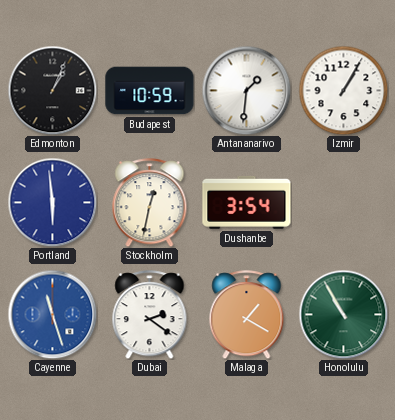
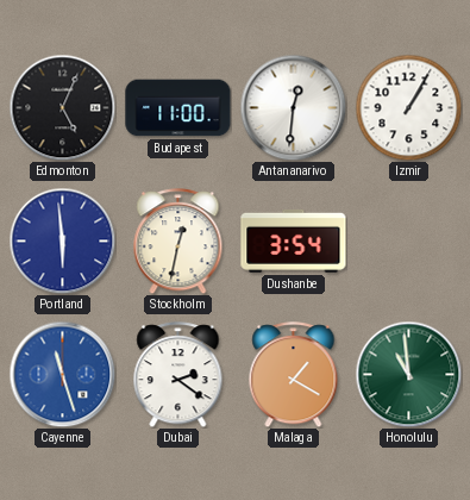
Edmonton: 1:04 -> 5:04
Budapest: 10:59 -> 11:00
Antananarivo: 1:31 -> 12:31
Honolulu: 10:55 -> 10:59
